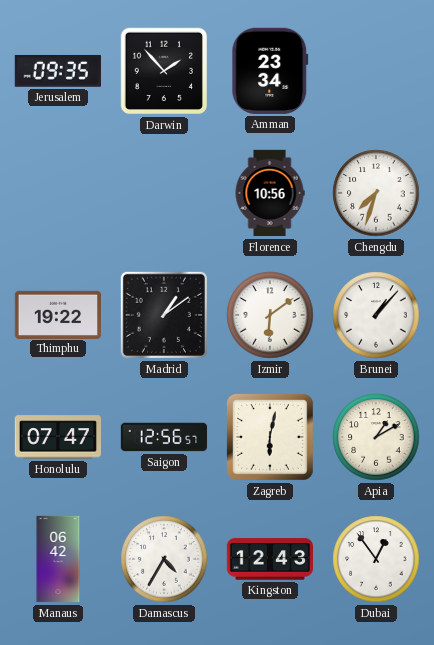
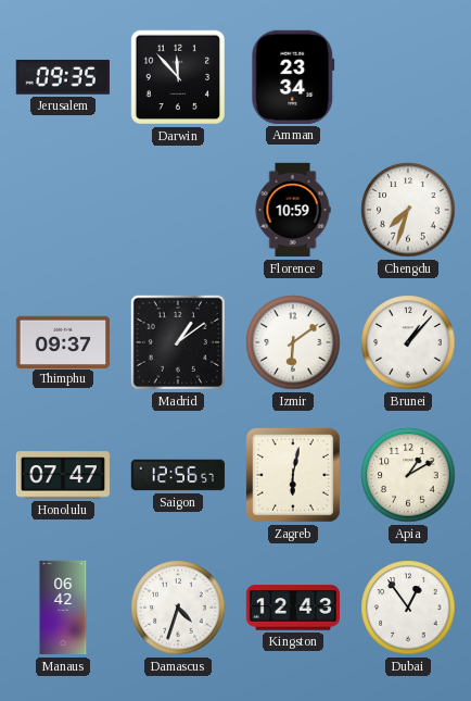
Darwin: 1:53 -> 11:53
Florence: 10:56 -> 10:59
Thimphu: 19:22 -> 09:37
Damascus: 4:35 -> 4:33
